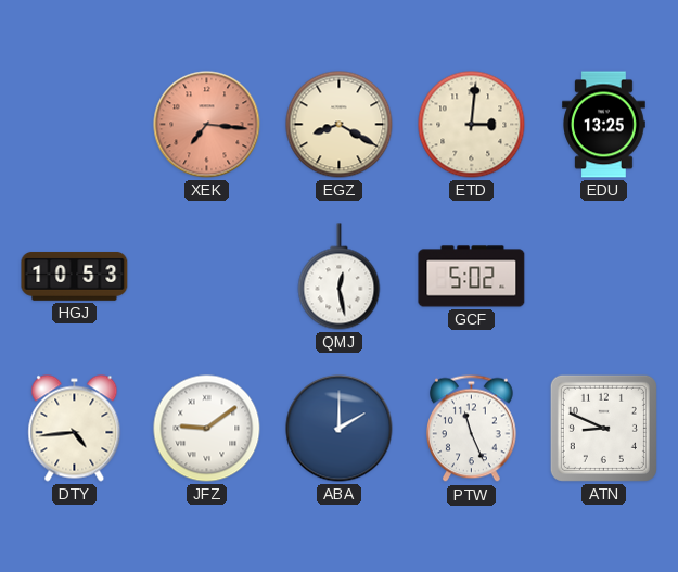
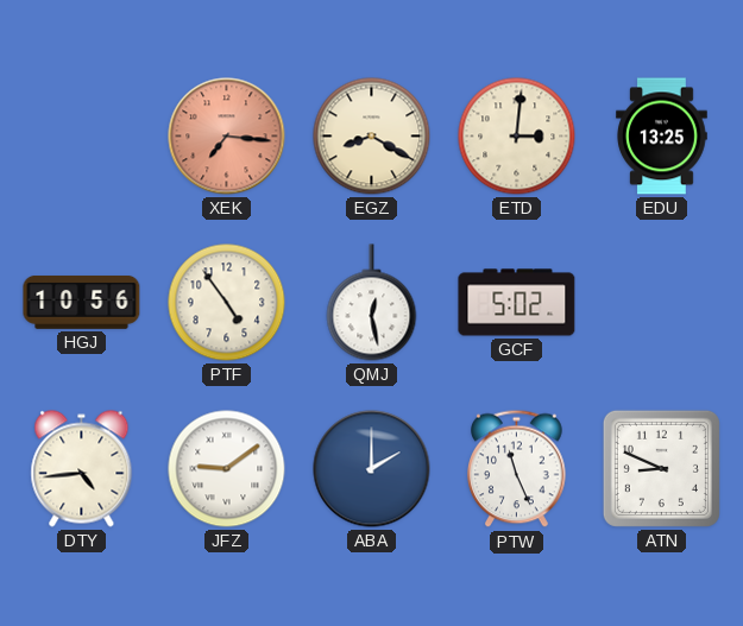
HGJ: 10:53 -> 10:56
PTF: none -> 4:54
